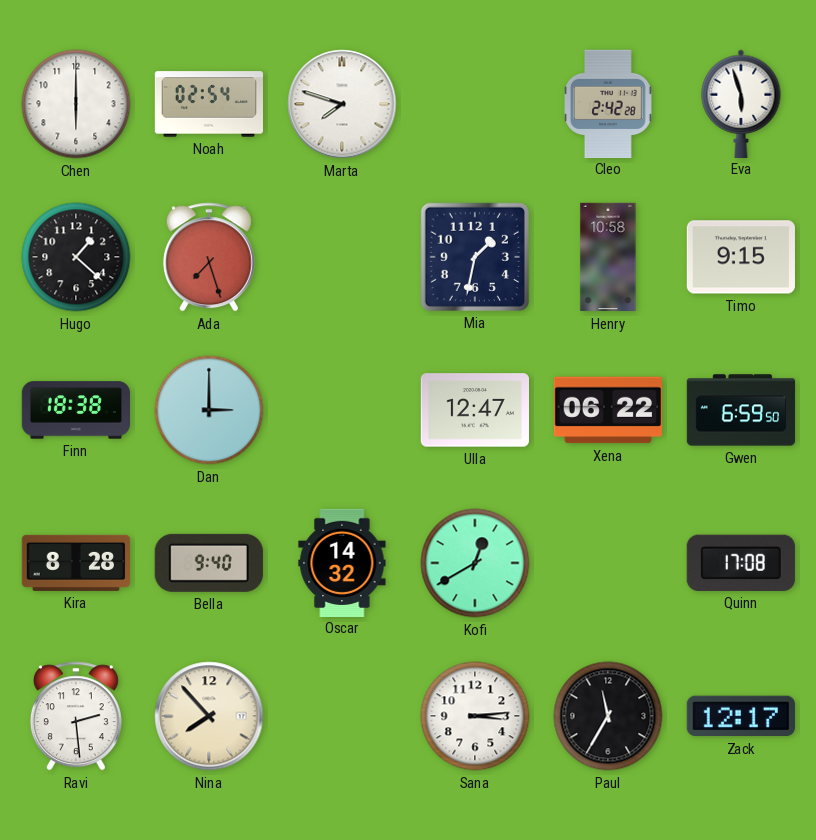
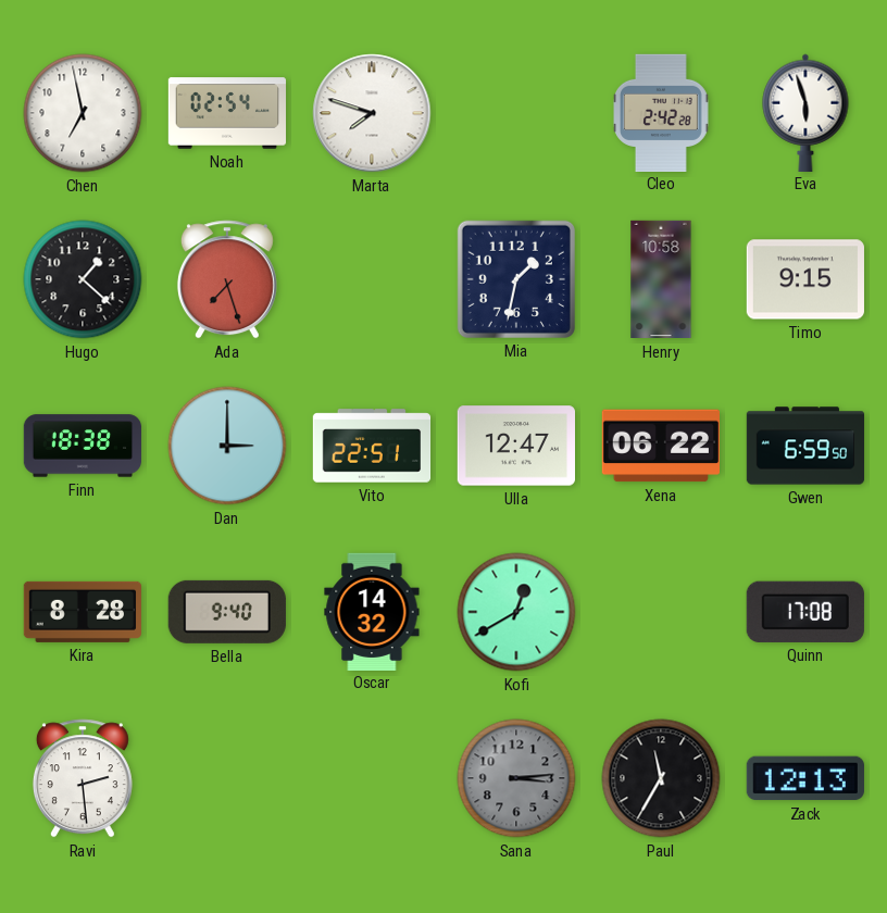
Chen: 6:00 -> 6:58
Vito: none -> 22:51
Nina: 7:53 -> none
Sana dial: white -> grey
Zack: 12:17 -> 12:13
